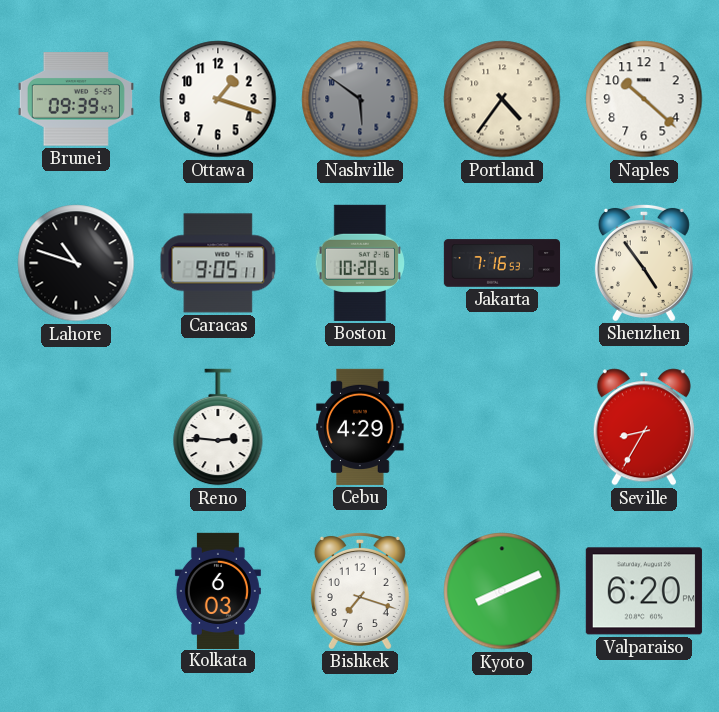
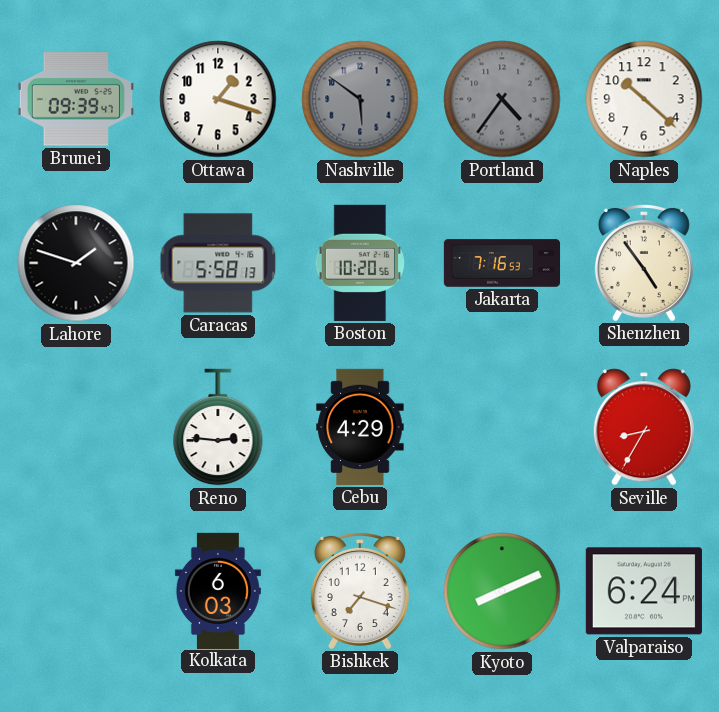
Portland dial: cream -> grey
Lahore: 10:48 -> 1:48
Caracas: 9:05 -> 5:58
Valparaiso: 6:20 -> 6:24
